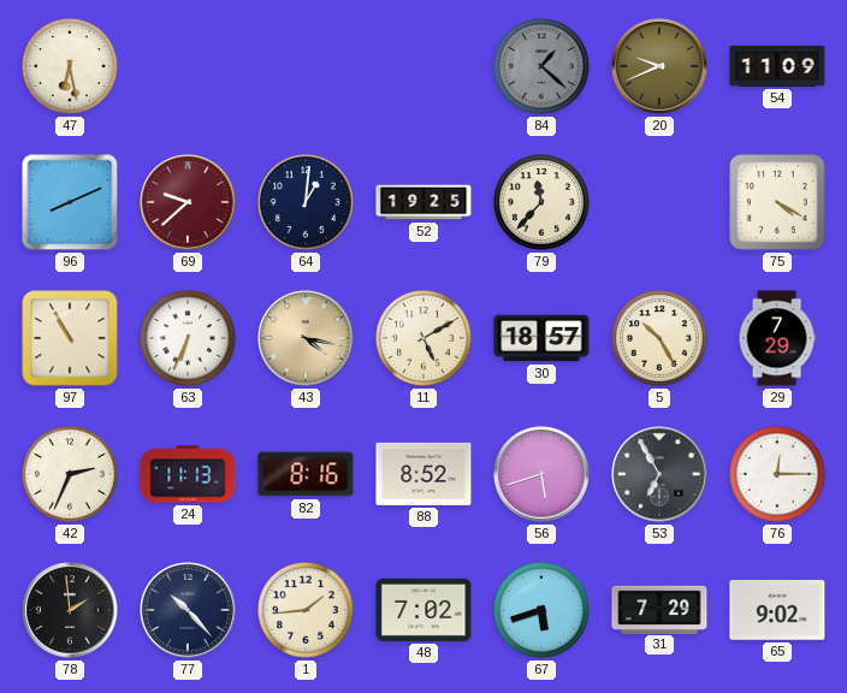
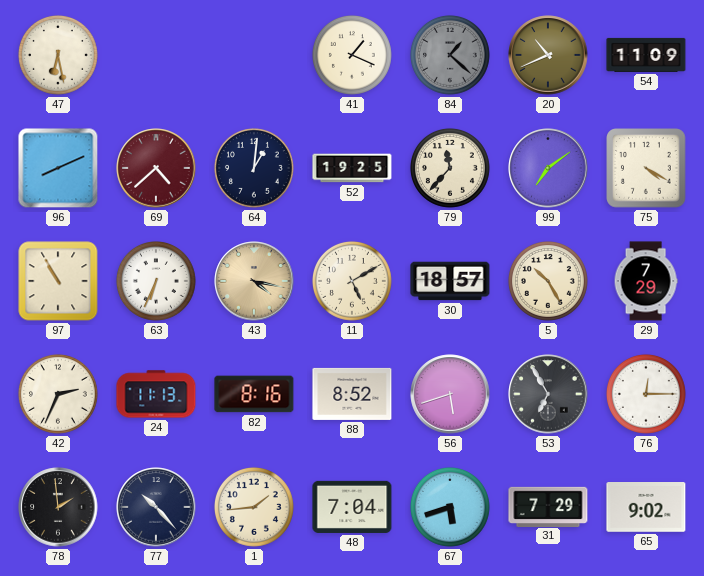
41: none -> 1:19
20: 9:41 -> 10:41
69: 9:38 -> 4:38
99: none -> 7:09
48: 7:02 -> 7:04
